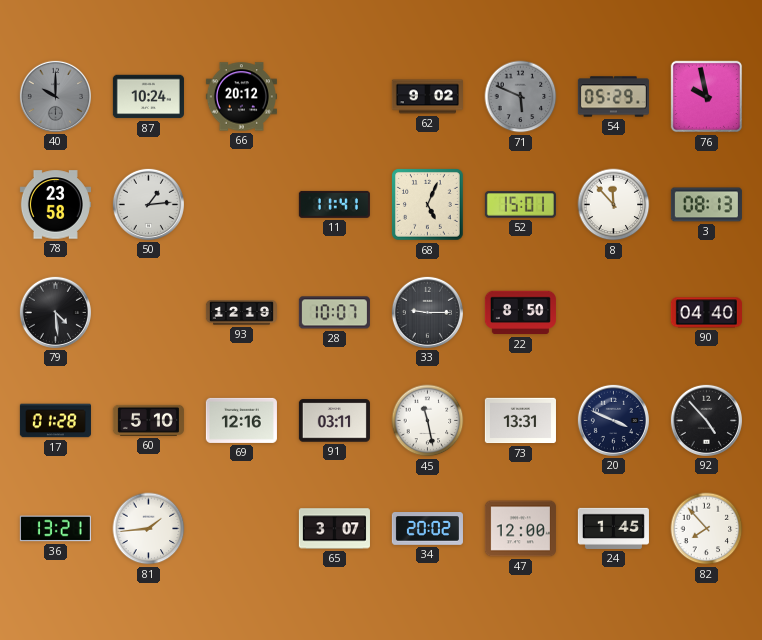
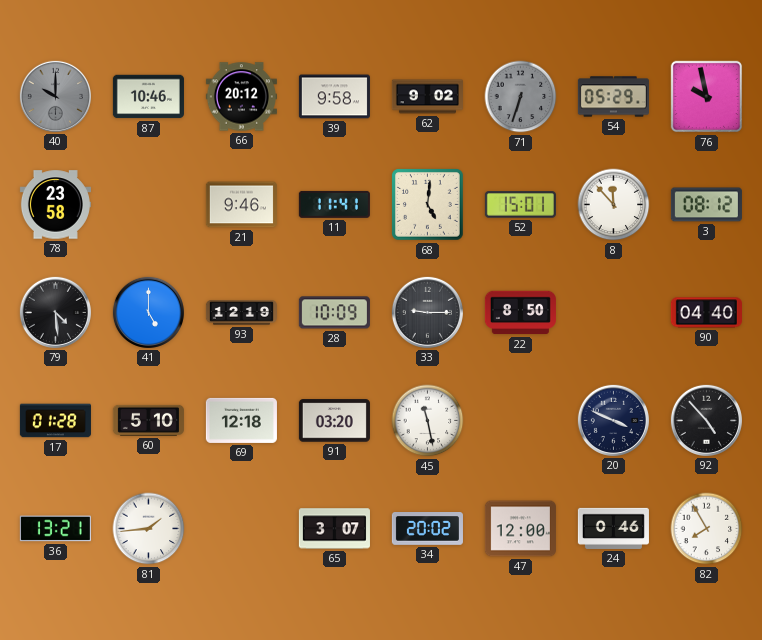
87: 10:24 -> 10:46
39: none -> 9:58
71: 5:49 -> 6:33
50: 1:14 -> none
21: none -> 9:46
68: 5:04 -> 5:01
3: 08:13 -> 08:12
41: none -> 5:00
28: 10:07 -> 10:09
69: 12:16 -> 12:18
91: 03:11 -> 03:20
73: 13:31 -> none
24: 1:45 -> 0:46
82: 7:53 -> 7:55
